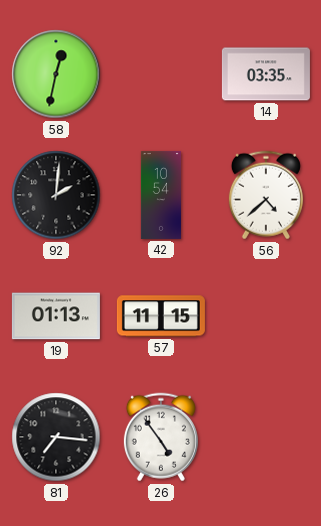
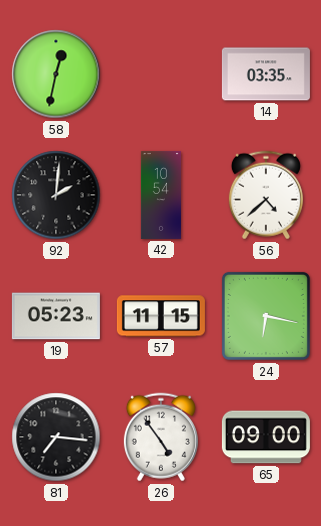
19: 01:13 -> 05:23
24: none -> 6:17
65: none -> 09:00
